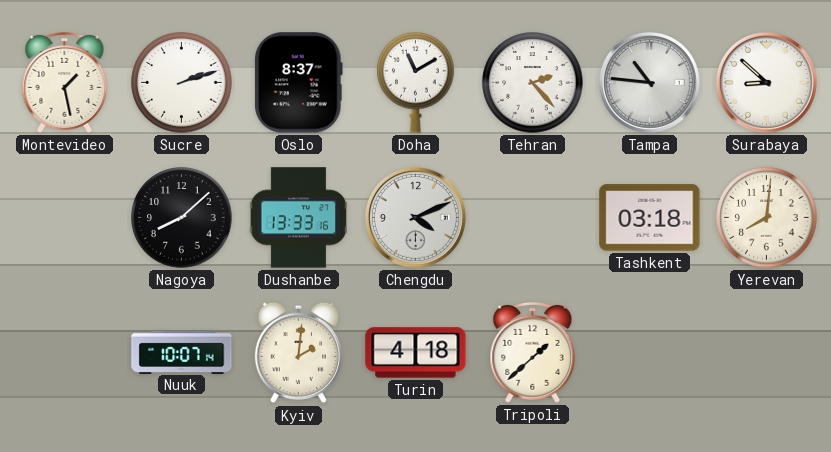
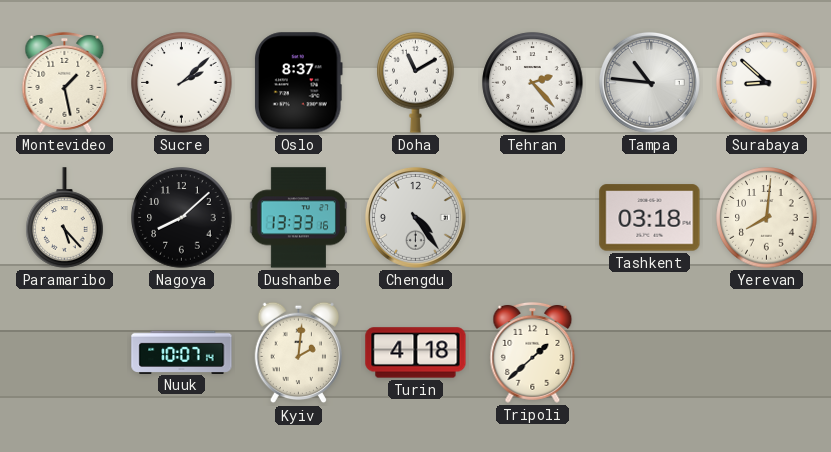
Sucre: 2:12 -> 2:08
Paramaribo: none -> 5:23
Chengdu: 4:11 -> 4:24
